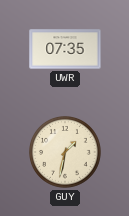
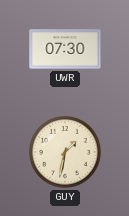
UWR: 07:35 -> 07:30
